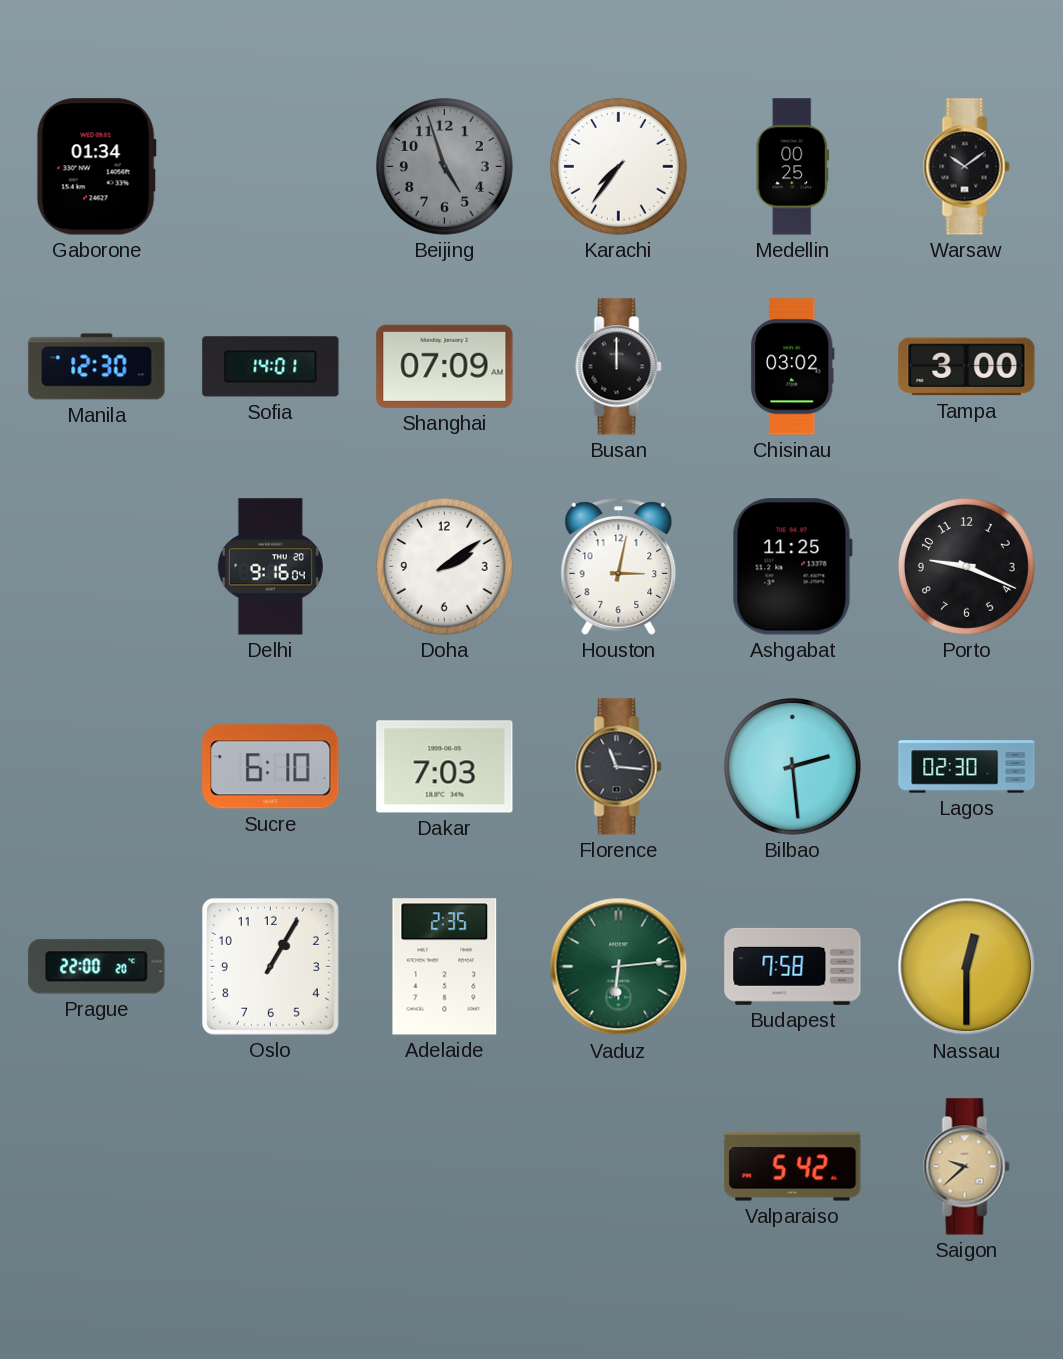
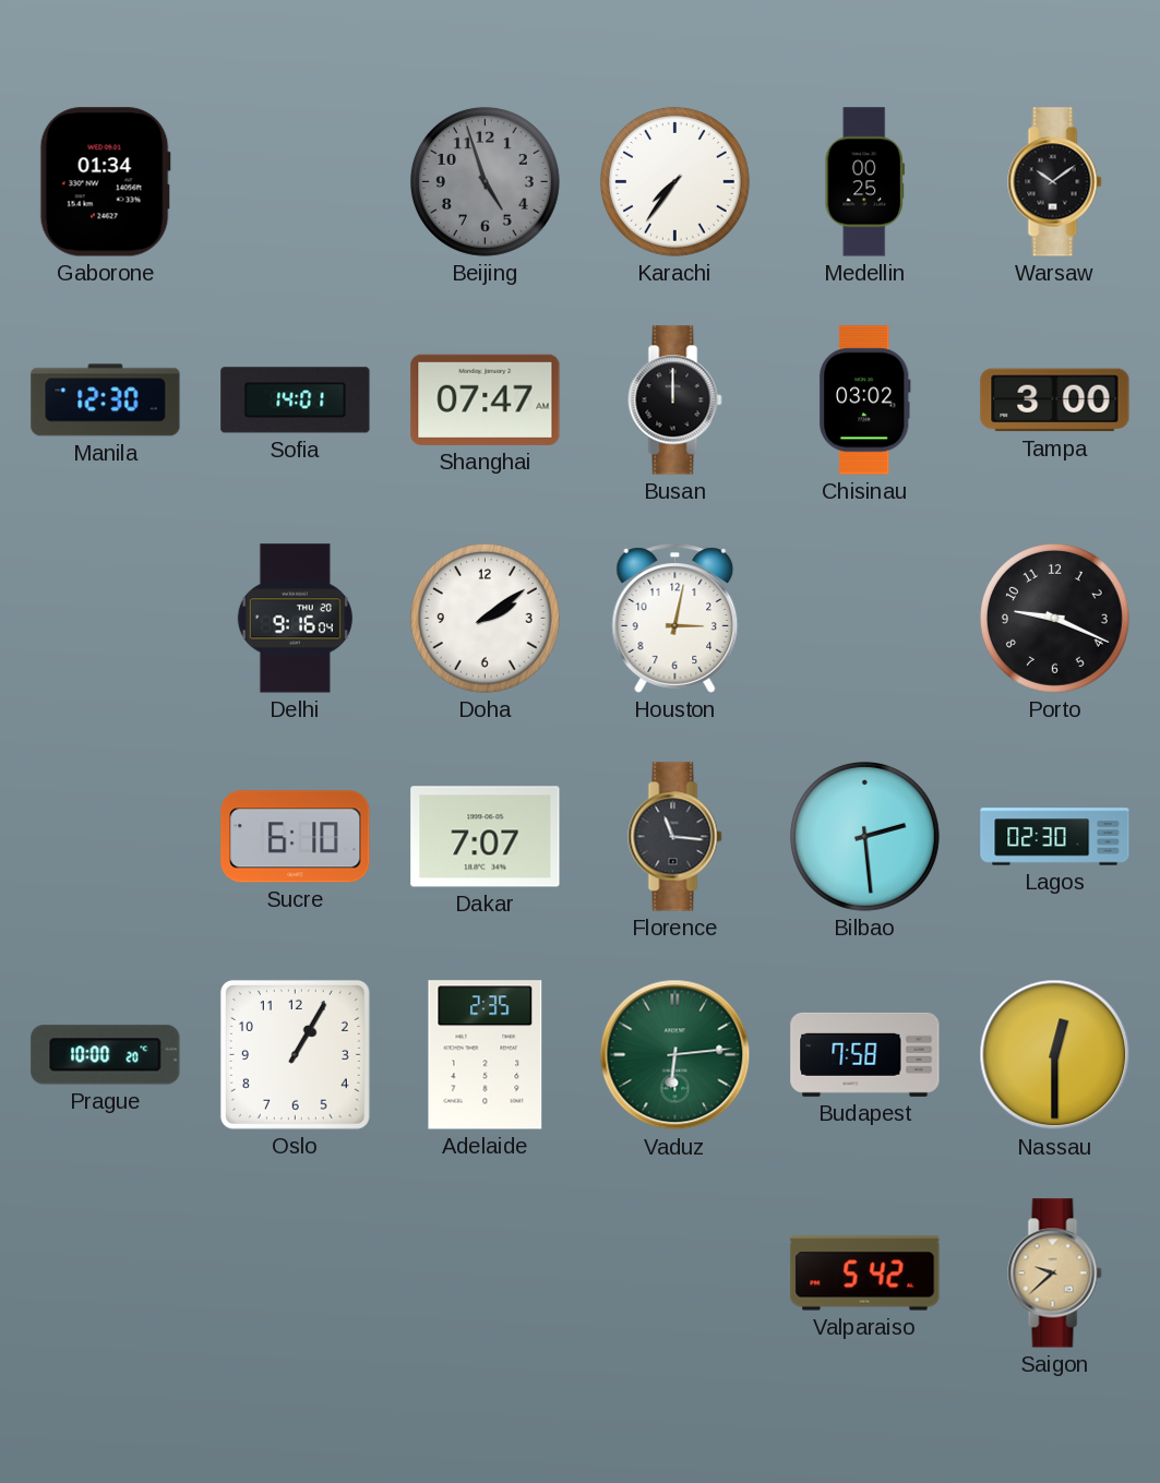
Shanghai: 07:09 -> 07:47
Ashgabat: 11:25 -> none
Dakar: 7:03 -> 7:07
Prague: 22:00 -> 10:00
